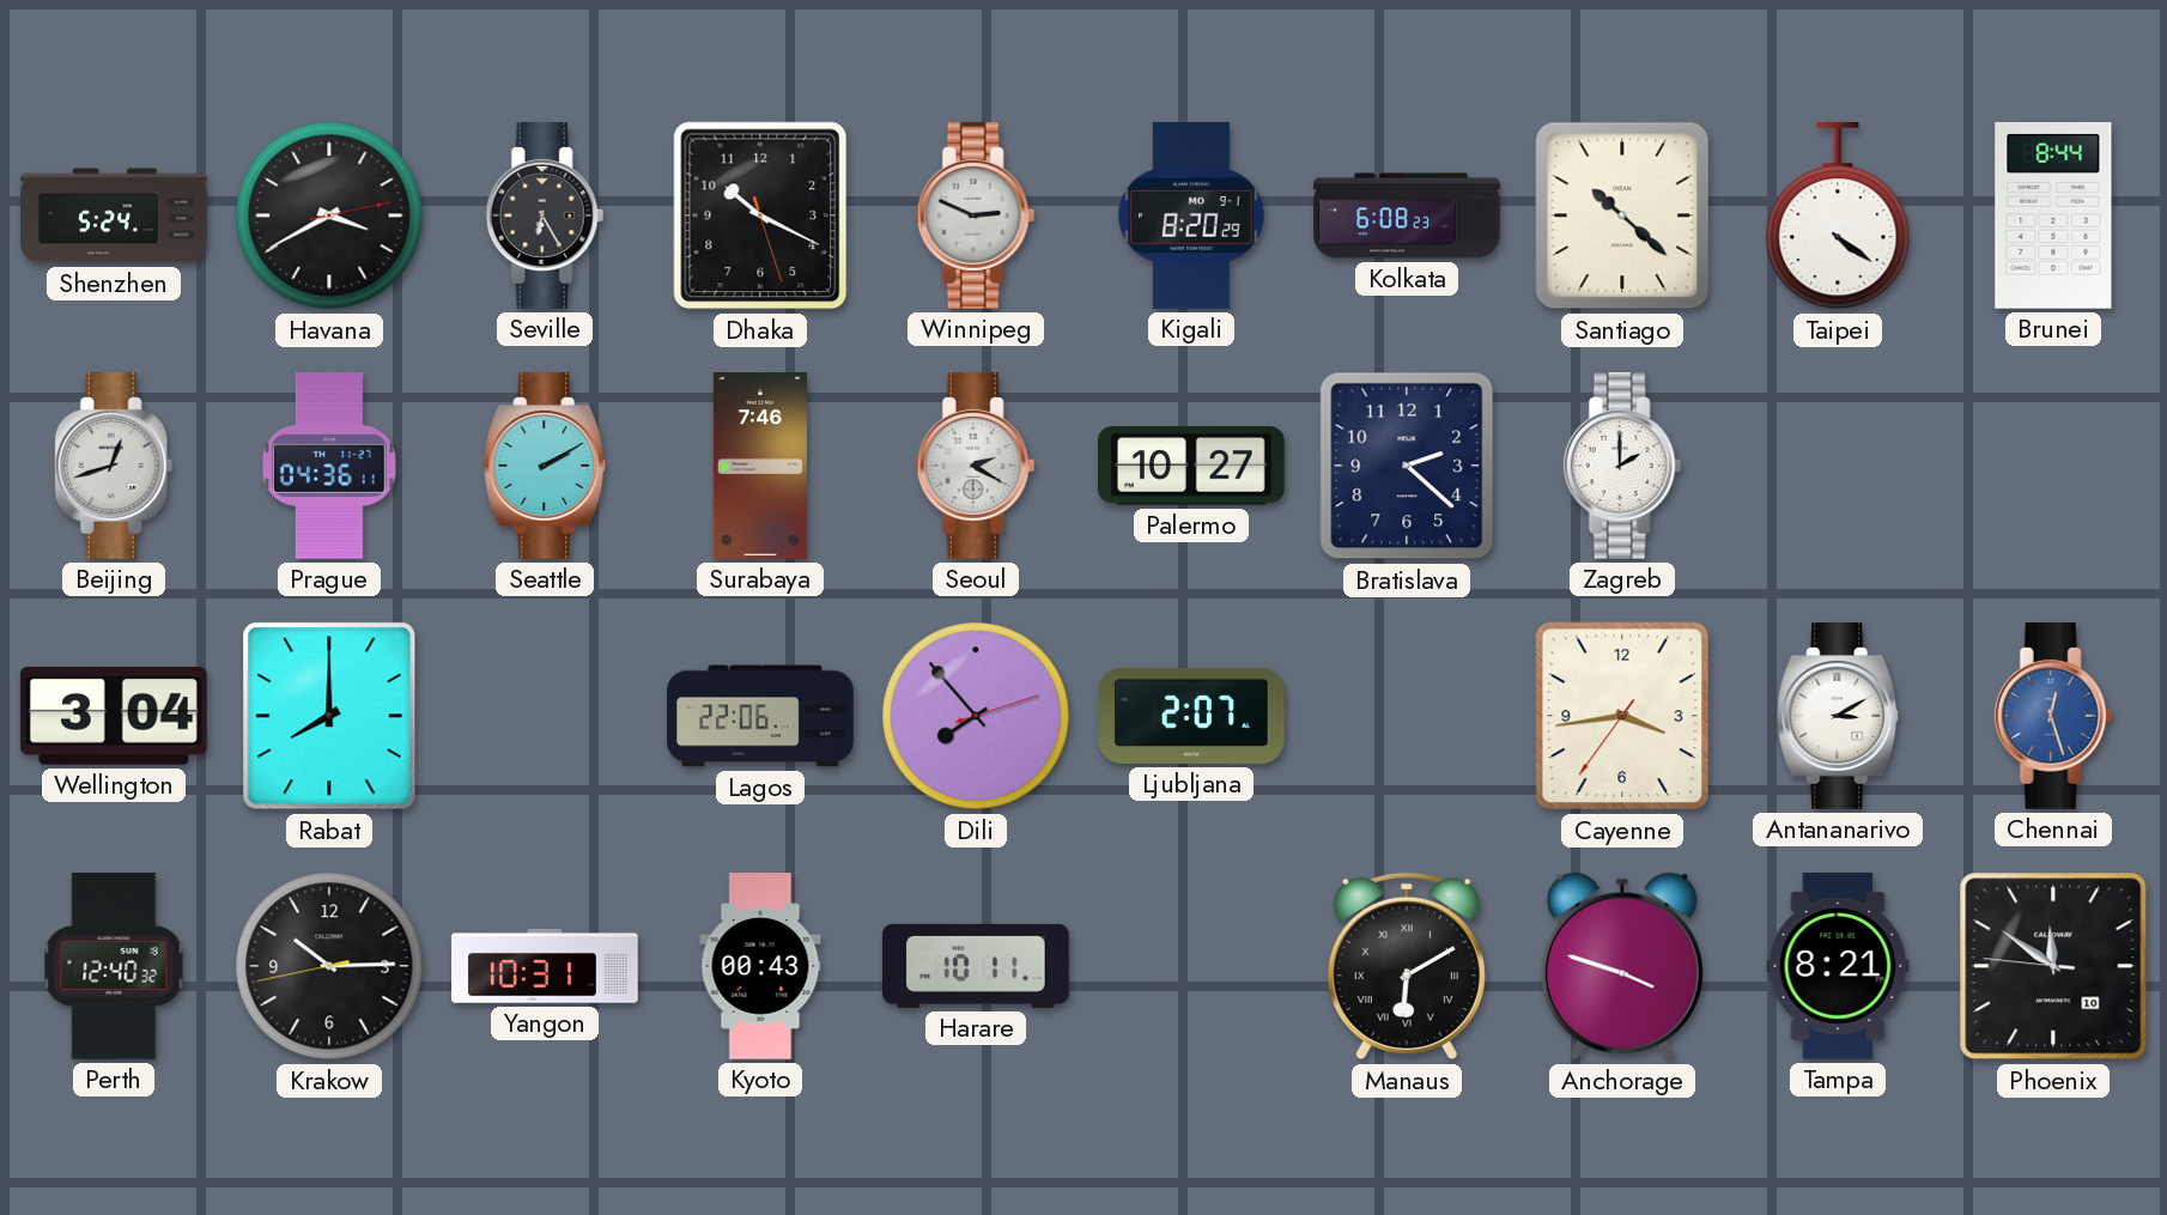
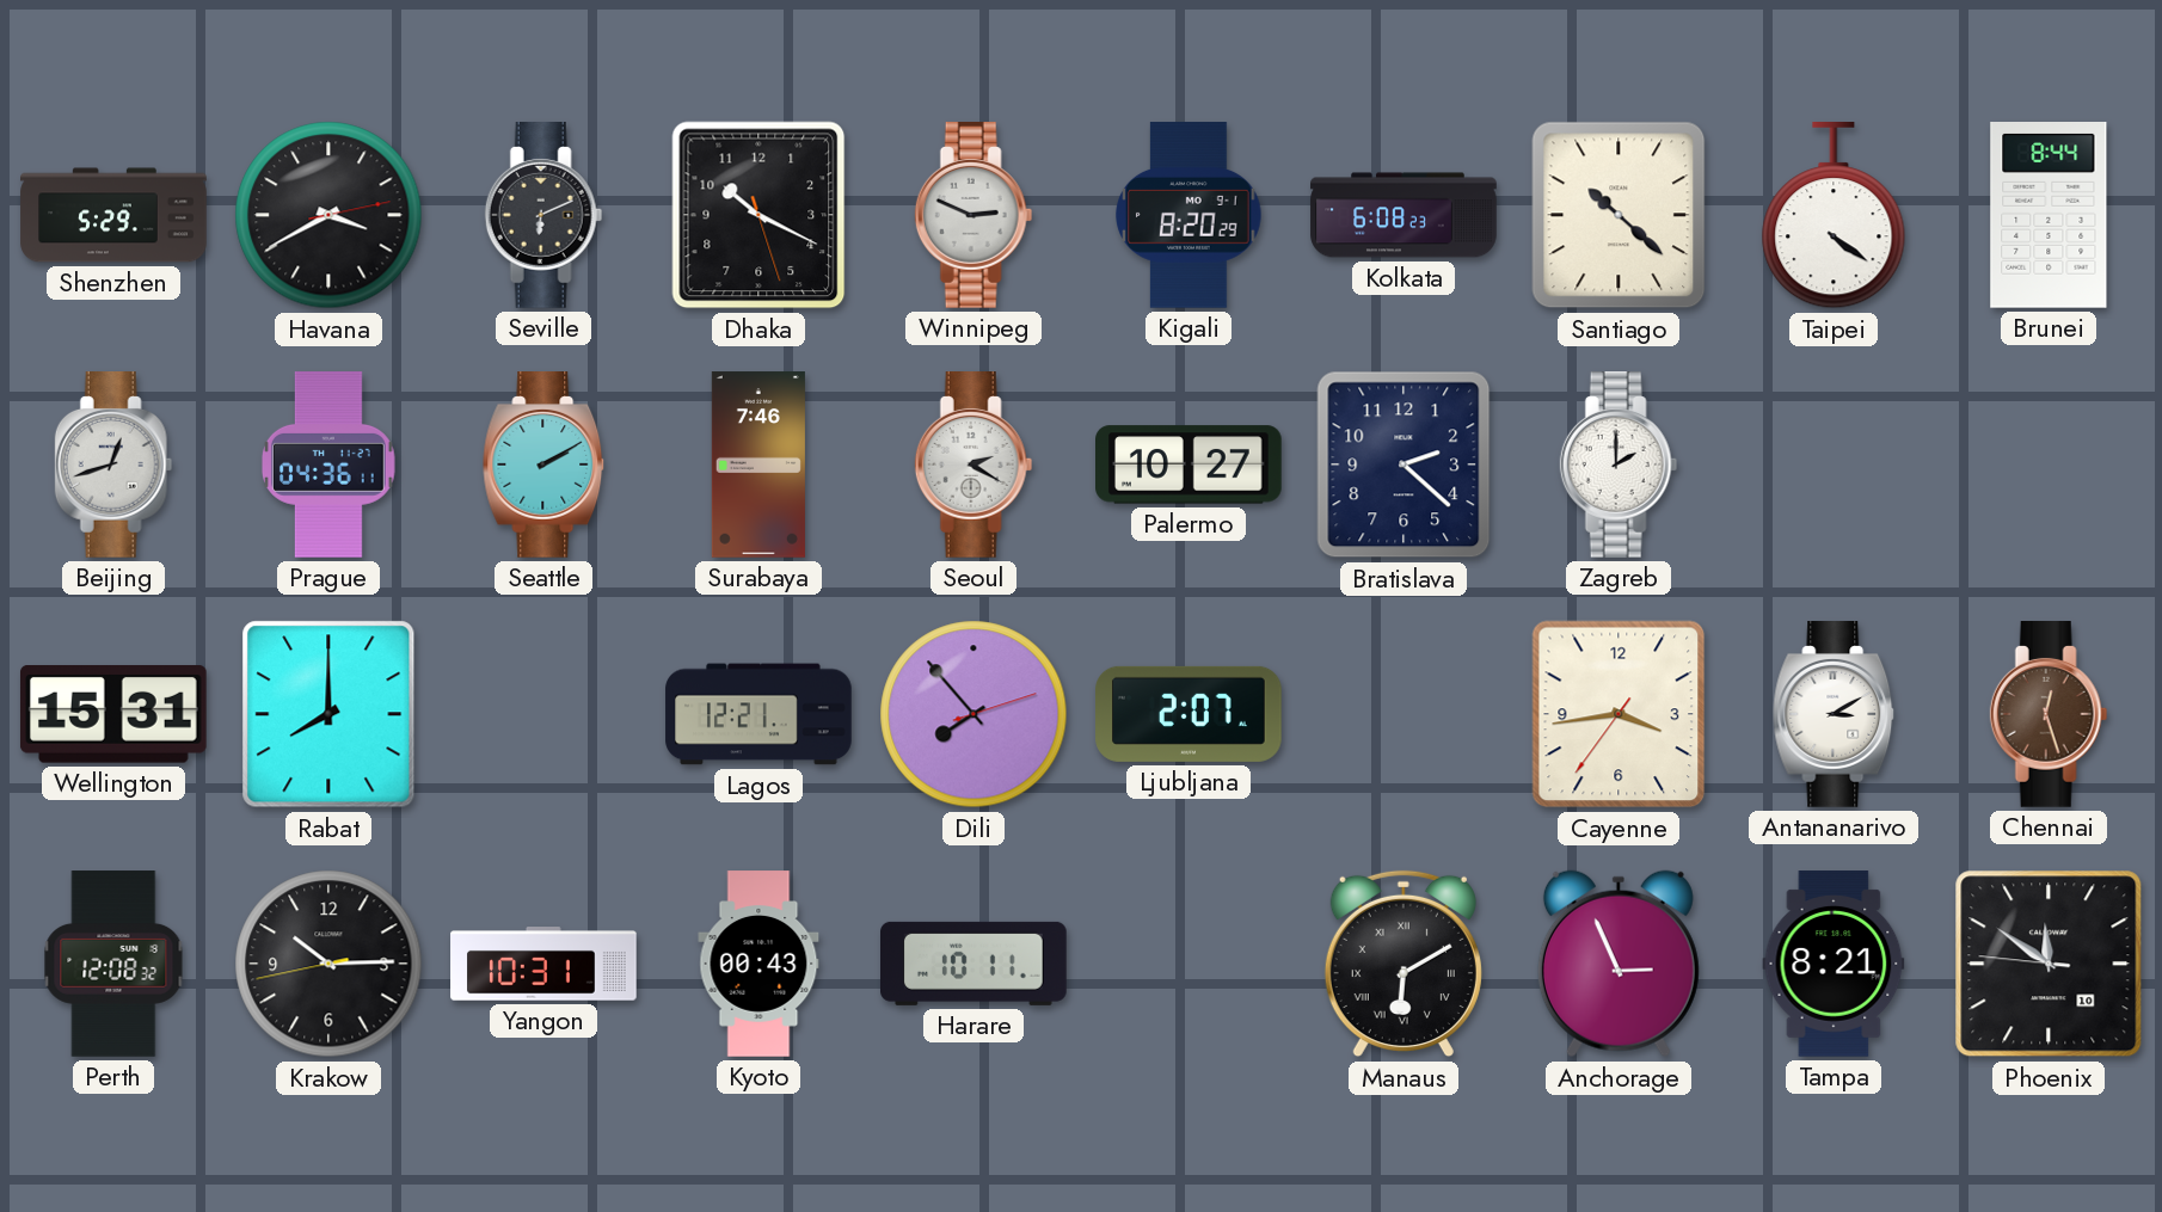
Shenzhen: 5:24 -> 5:29
Seville: 6:25 -> 6:11
Wellington: 3:04 -> 15:31
Lagos: 22:06 -> 12:21
Chennai dial: blue -> brown
Perth: 12:40 -> 12:08
Anchorage: 3:48 -> 2:56
